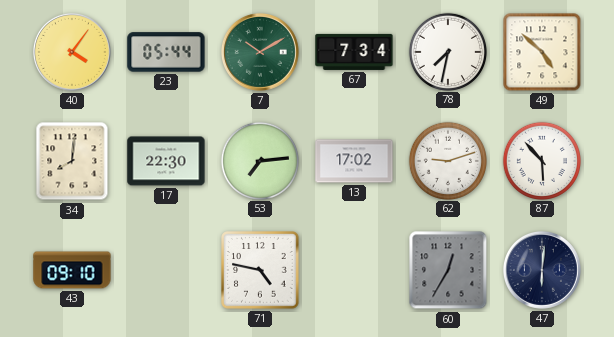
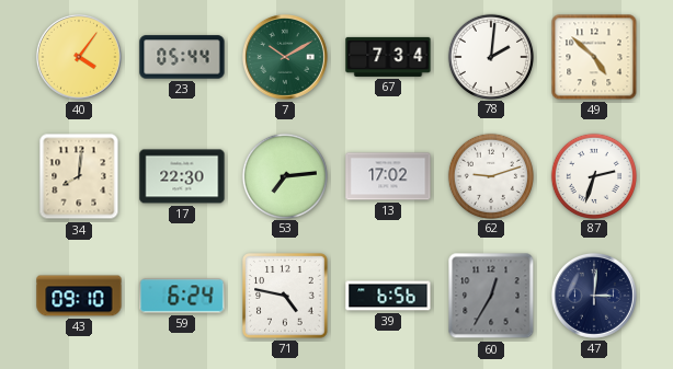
78: 7:32 -> 2:01
87: 5:53 -> 2:33
59: none -> 6:24
39: none -> 6:56
47: 6:01 -> 3:01
